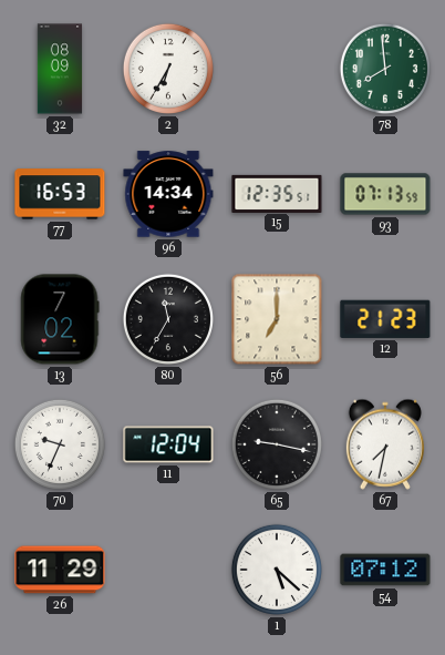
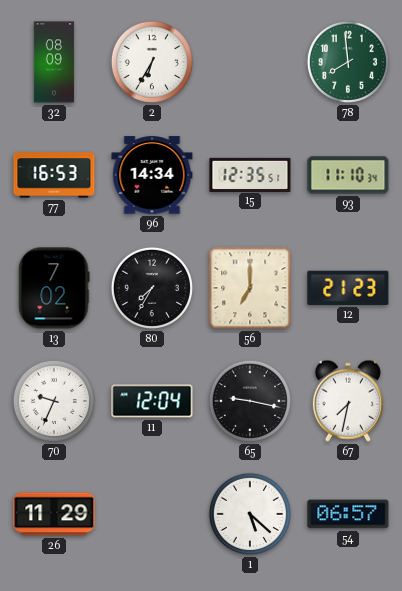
93: 07:13 -> 11:10
80: 11:35 -> 7:35
54: 07:12 -> 06:57
